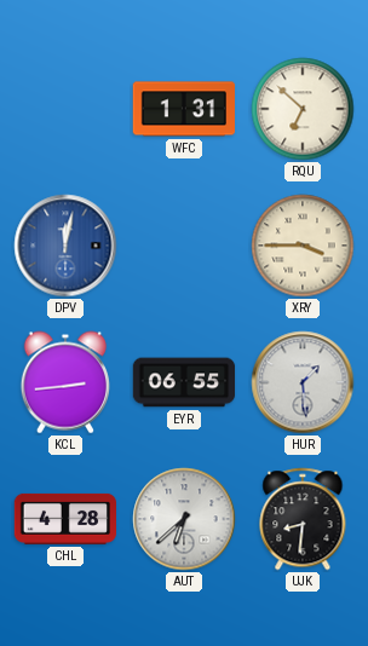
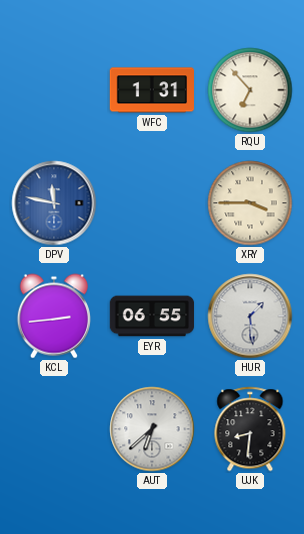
RQU: 6:52 -> 6:53
DPV: 12:02 -> 11:47
CHL: 4:28 -> none
